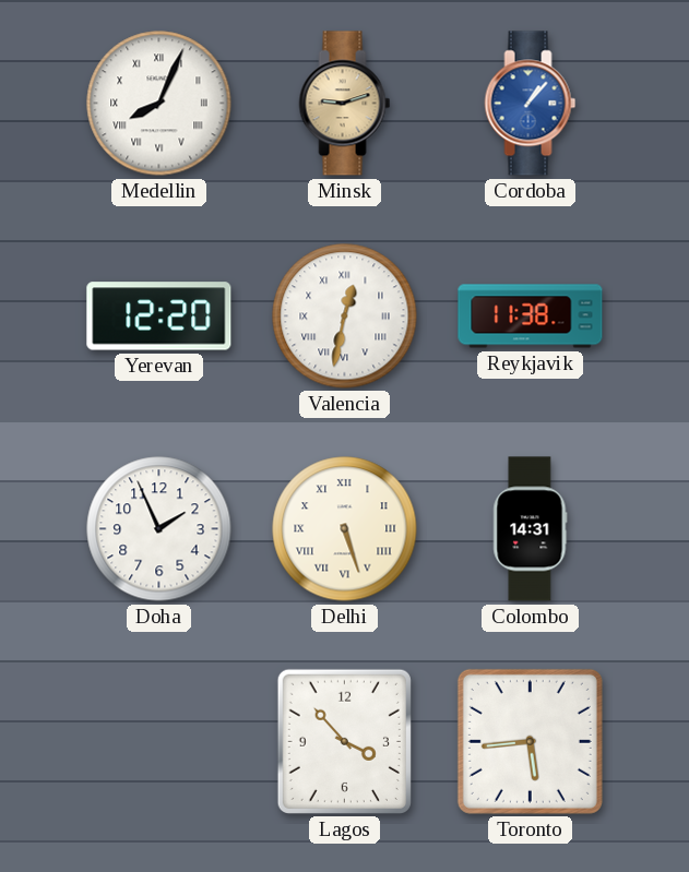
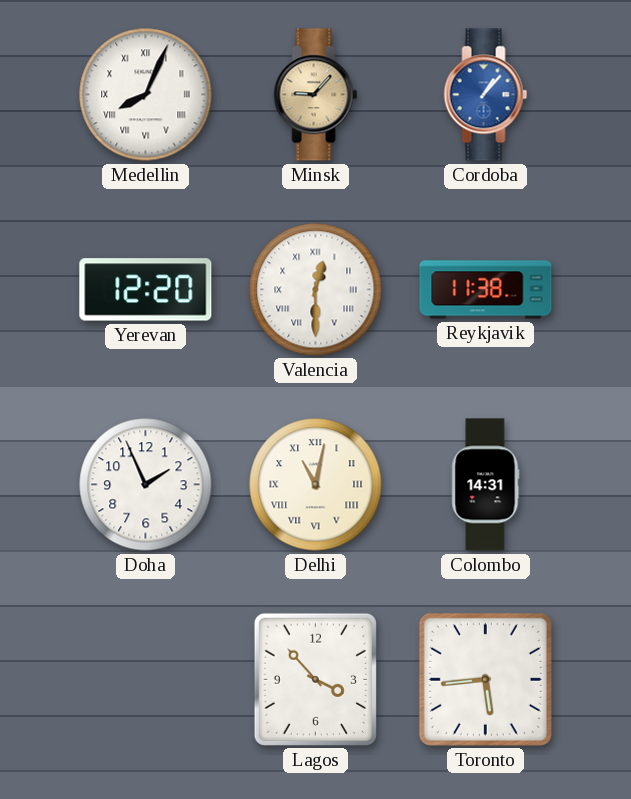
Minsk: 9:12 -> 9:07
Valencia: 12:32 -> 12:30
Delhi: 5:27 -> 11:02
